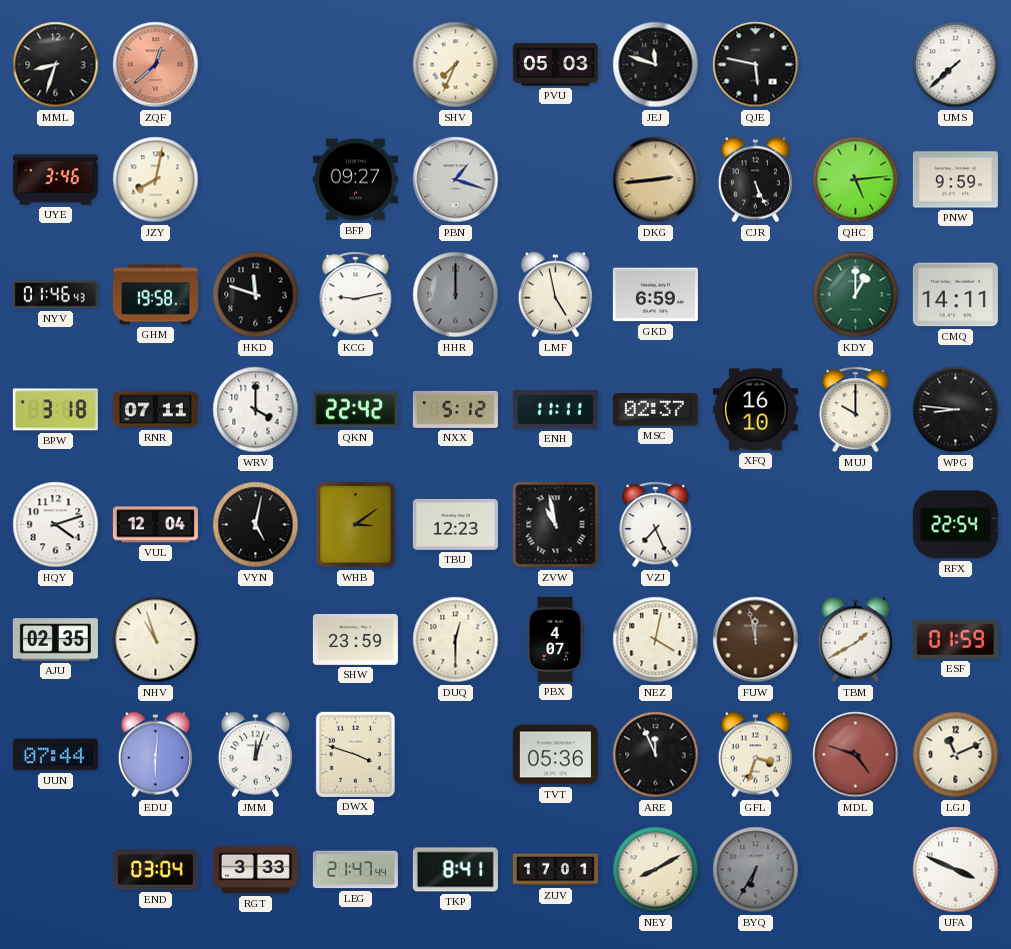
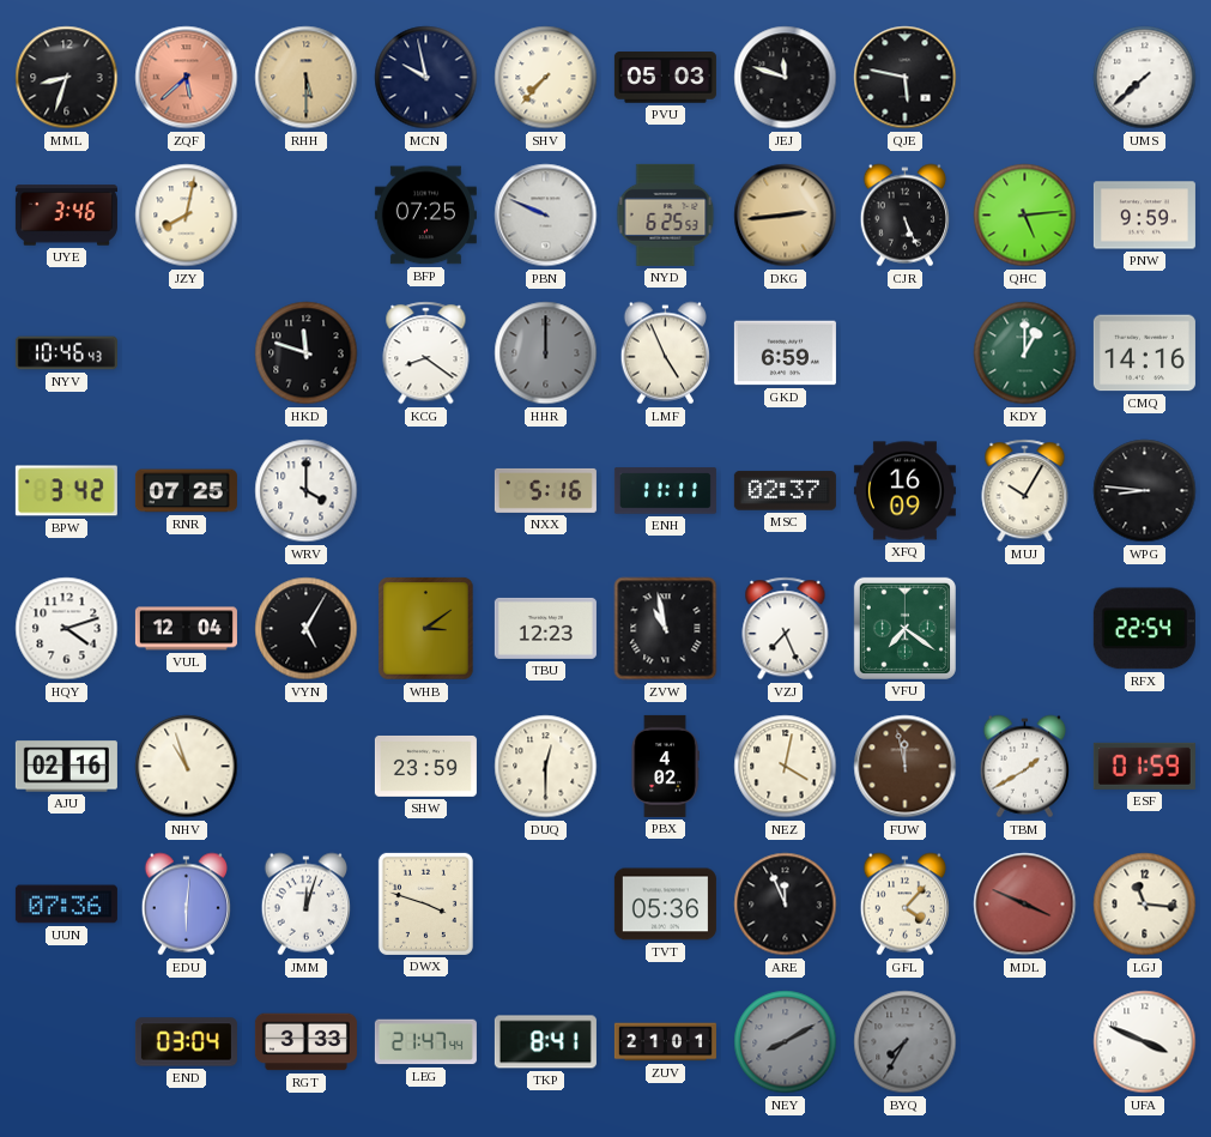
ZQF: 12:38 -> 5:38
RHH: none -> 5:30
MCN: none -> 9:58
SHV: 7:34 -> 7:37
BFP: 09:27 -> 07:25
PBN: 1:18 -> 9:49
NYD: none -> 6:25
NYV: 01:46 -> 10:46
GHM: 19:58 -> none
KCG: 9:13 -> 8:21
LMF: 4:58 -> 4:56
CMQ: 14:11 -> 14:16
BPW: 3:18 -> 3:42
RNR: 07:11 -> 07:25
QKN: 22:42 -> none
NXX: 5:12 -> 5:16
XFQ: 16:10 -> 16:09
MUJ: 10:00 -> 10:05
VYN: 5:02 -> 5:05
VFU: none -> 7:21
AJU: 02:35 -> 02:16
PBX: 4:07 -> 4:02
UUN: 07:44 -> 07:36
GFL: 3:33 -> 4:07
MDL: 4:48 -> 3:49
LGJ: 11:11 -> 11:16
ZUV: 17:01 -> 21:01
NEY dial: cream -> grey
BYQ: 6:35 -> 7:35
